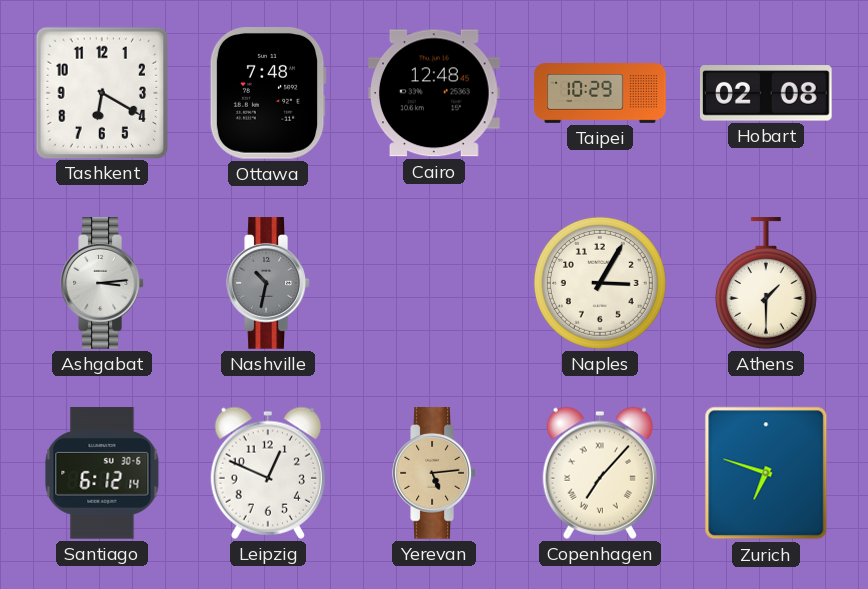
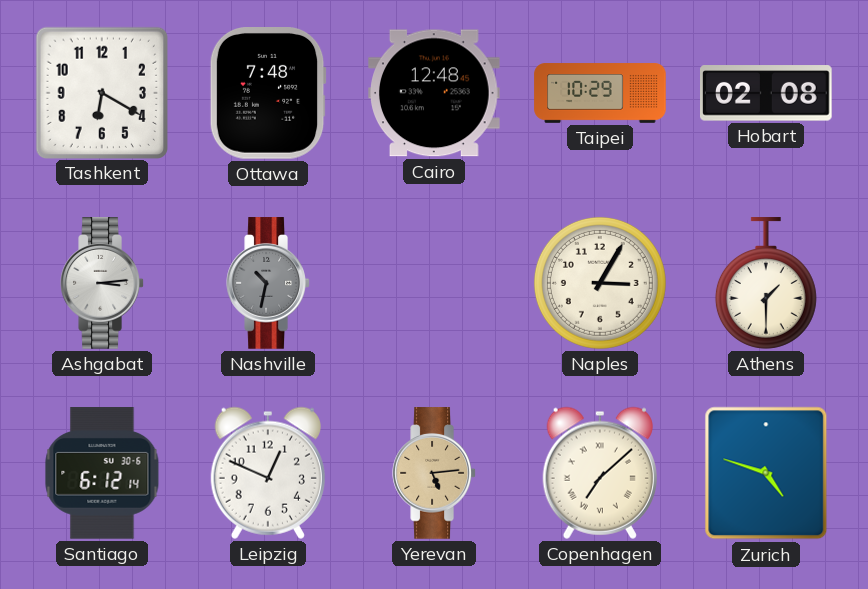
Copenhagen: 7:07 -> 7:08
Zurich: 6:48 -> 4:48
